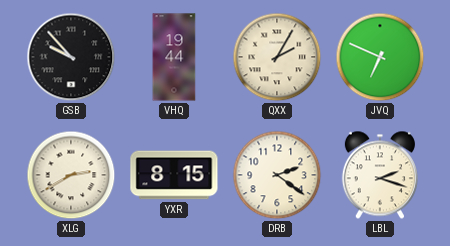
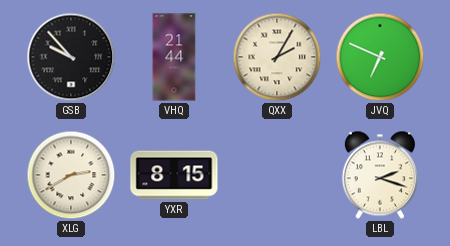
VHQ: 19:44 -> 21:44
DRB: 2:21 -> none
